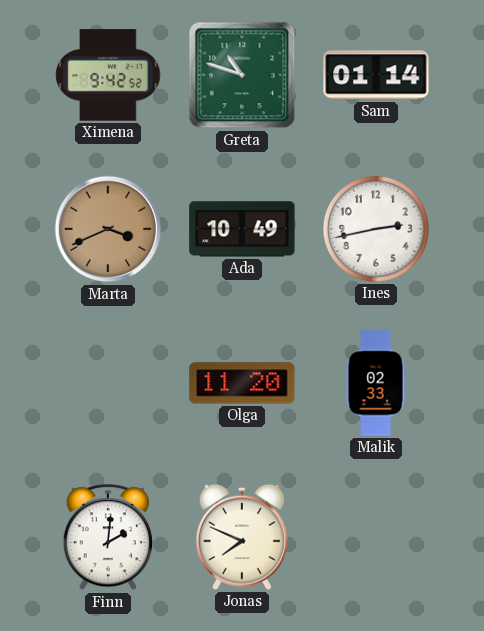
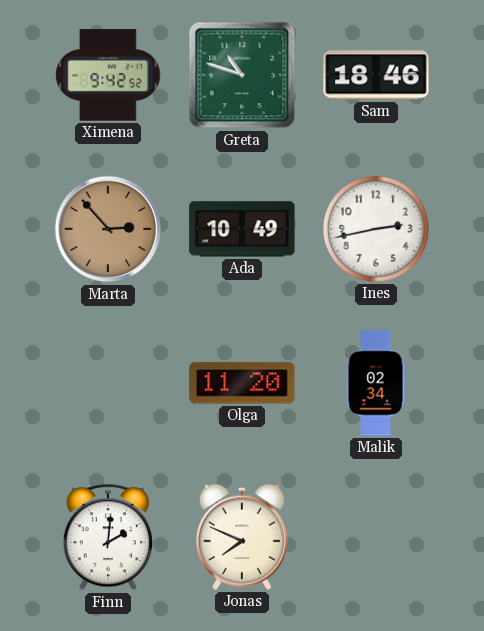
Sam: 01:14 -> 18:46
Marta: 3:41 -> 2:53
Malik: 02:33 -> 02:34
